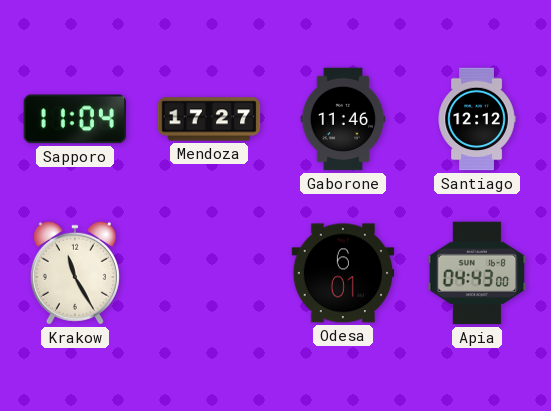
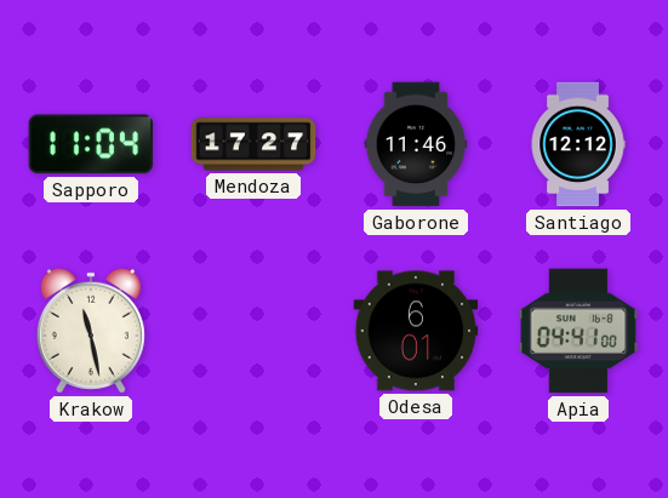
Krakow: 11:25 -> 11:28
Apia: 04:43 -> 04:41
